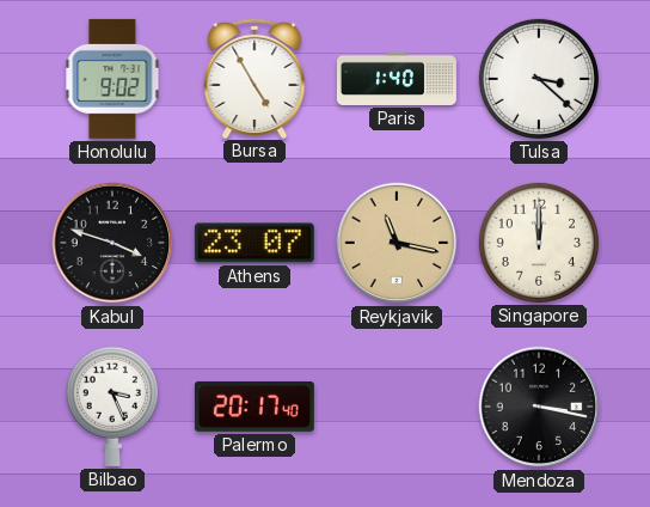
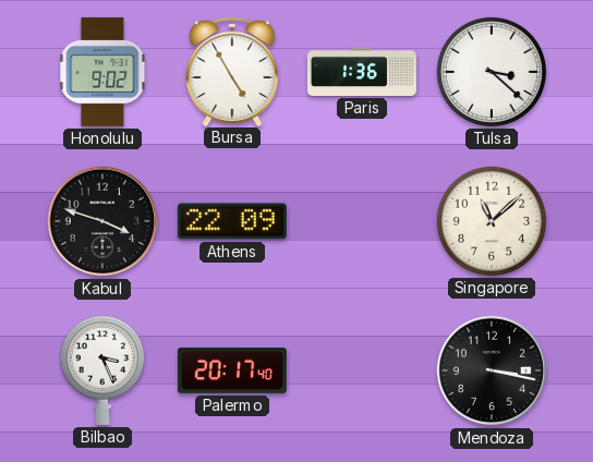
Paris: 1:40 -> 1:36
Athens: 23:07 -> 22:09
Reykjavik: 11:17 -> none
Singapore: 12:00 -> 11:08
